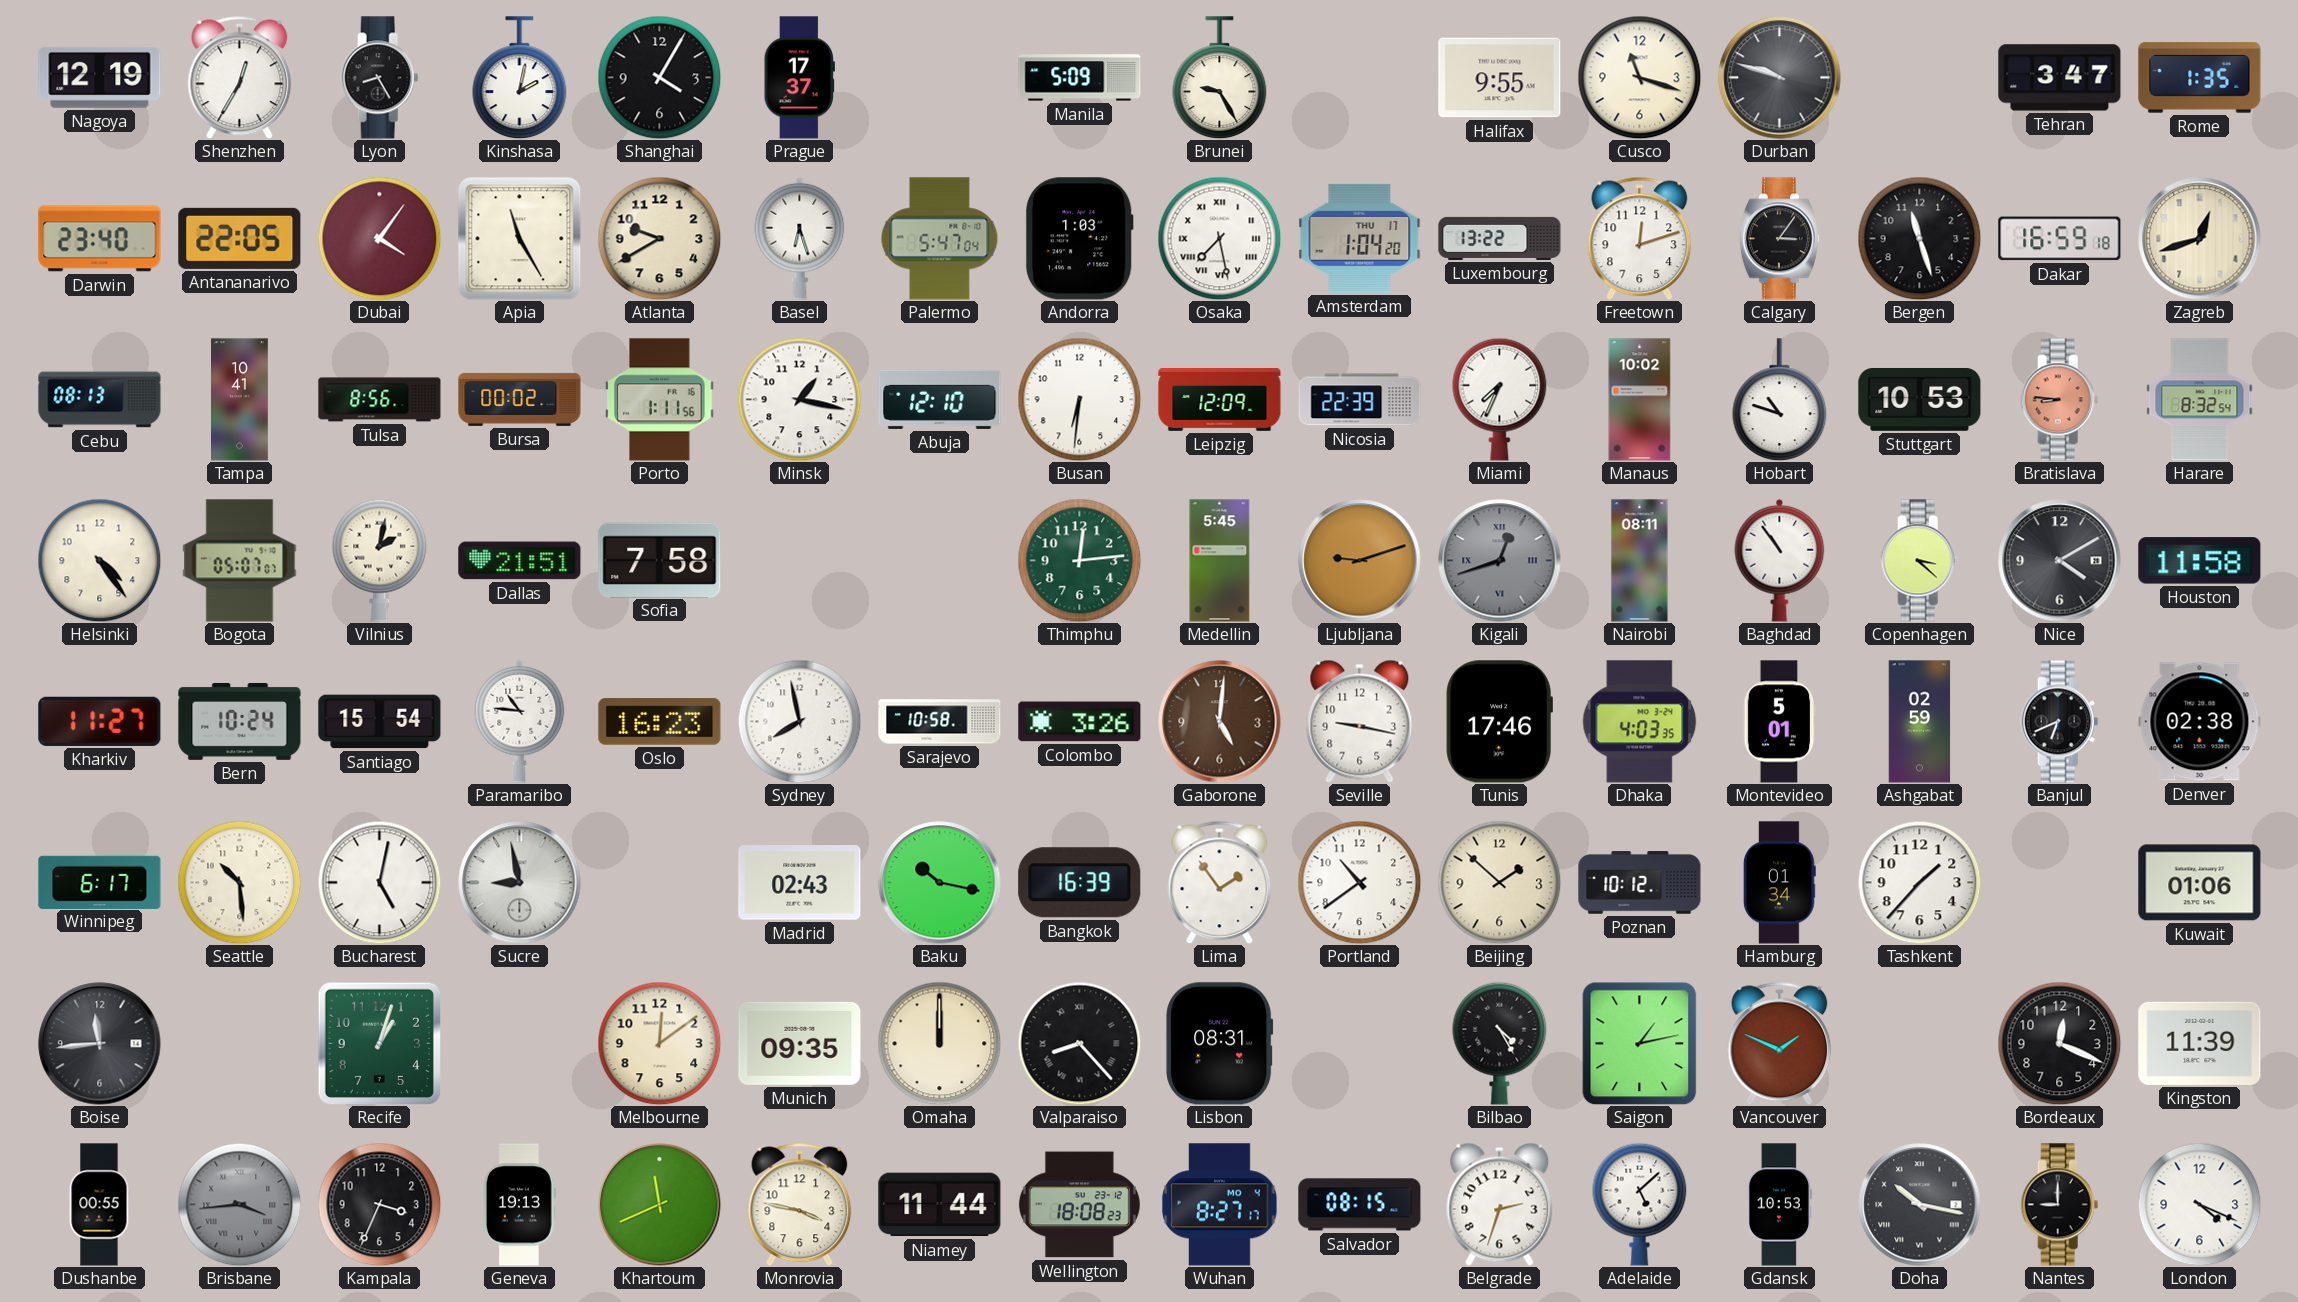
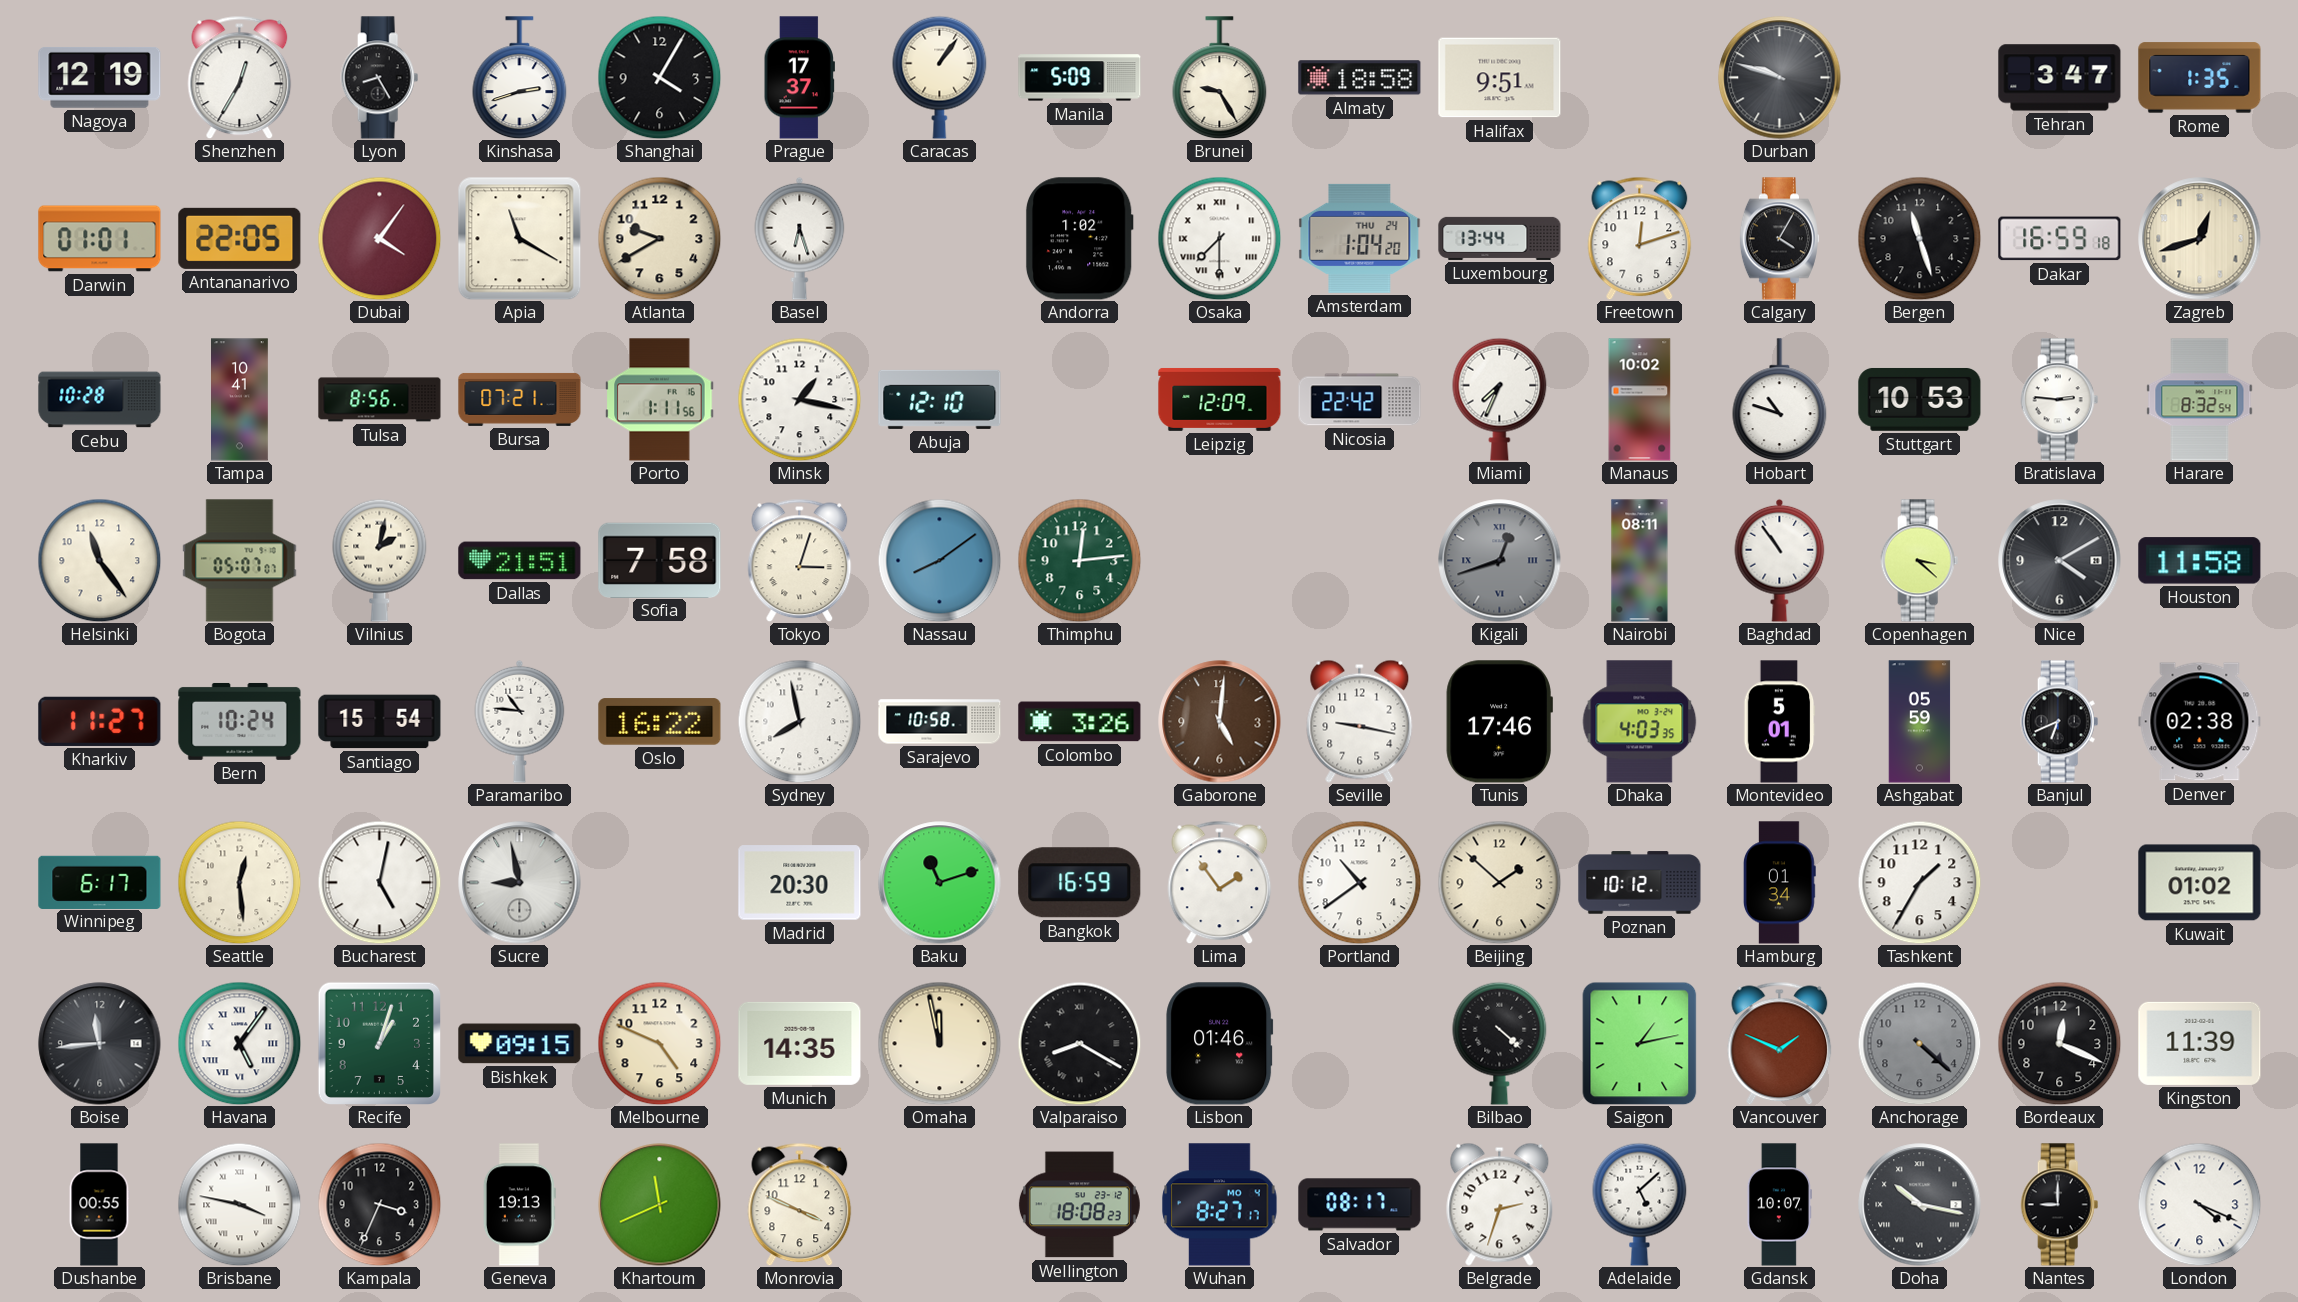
Kinshasa: 2:02 -> 2:42
Caracas: none -> 1:06
Almaty: none -> 18:58
Halifax: 9:55 -> 9:51
Cusco: 11:18 -> none
Darwin: 23:40 -> 01:01
Apia: 11:25 -> 11:20
Palermo: 5:47 -> none
Andorra: 1:03 -> 1:02
Osaka: 7:28 -> 7:30
Amsterdam date: THU 17 -> THU 24
Luxembourg: 13:22 -> 13:44
Calgary: 3:06 -> 4:05
Cebu: 08:13 -> 10:28
Bursa: 00:02 -> 07:21
Busan: 6:31 -> none
Nicosia: 22:39 -> 22:42
Bratislava: 8:46 -> 2:46
Bratislava dial: salmon -> white
Helsinki: 4:24 -> 11:24
Tokyo: none -> 3:03
Nassau: none -> 8:09
Medellin: 5:45 -> none
Ljubljana: 9:12 -> none
Oslo: 16:23 -> 16:22
Ashgabat: 02:59 -> 05:59
Seattle: 10:29 -> 12:29
Madrid: 02:43 -> 20:30
Baku: 10:17 -> 11:12
Bangkok: 16:39 -> 16:59
Tashkent: 1:37 -> 1:35
Kuwait: 01:06 -> 01:02
Havana: none -> 5:06
Bishkek: none -> 09:15
Melbourne: 12:09 -> 4:49
Munich: 09:35 -> 14:35
Omaha: 12:00 -> 11:58
Valparaiso: 8:23 -> 8:20
Lisbon: 08:31 -> 01:46
Bilbao: 4:25 -> 4:22
Anchorage: none -> 4:22
Brisbane: 3:44 -> 3:47
Brisbane dial: grey -> white
Monrovia: 3:47 -> 3:49
Niamey: 11:44 -> none
Salvador: 08:15 -> 08:17
Gdansk: 10:53 -> 10:07
